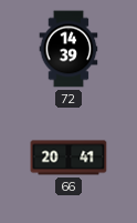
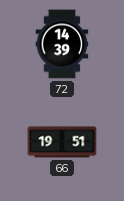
66: 20:41 -> 19:51
